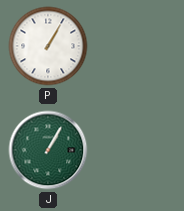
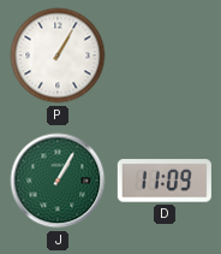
D: none -> 11:09
